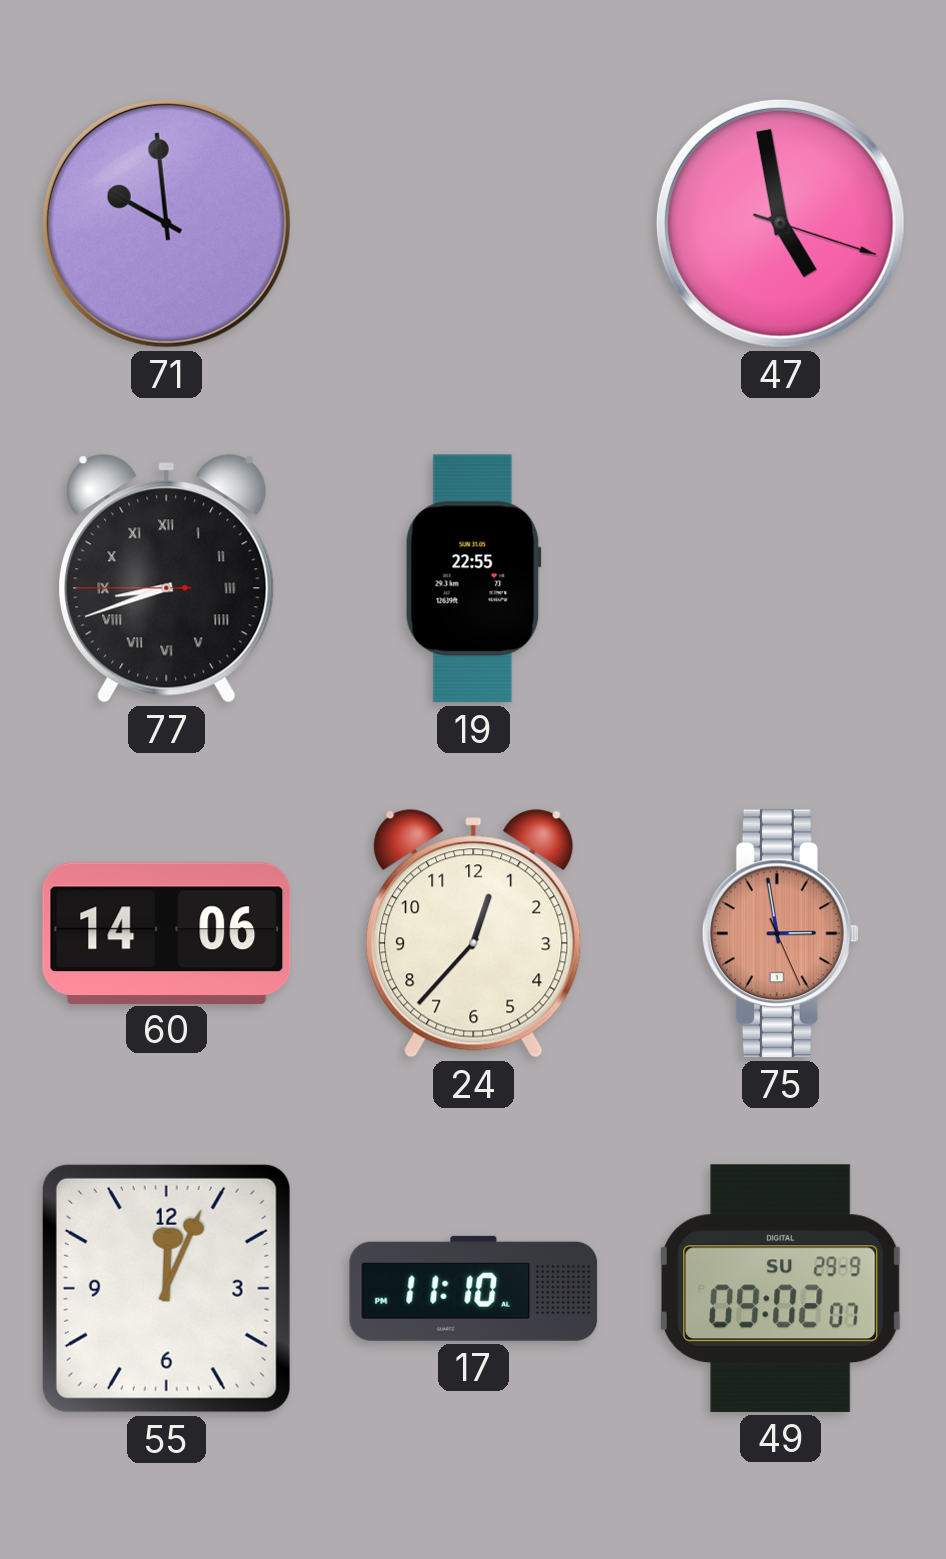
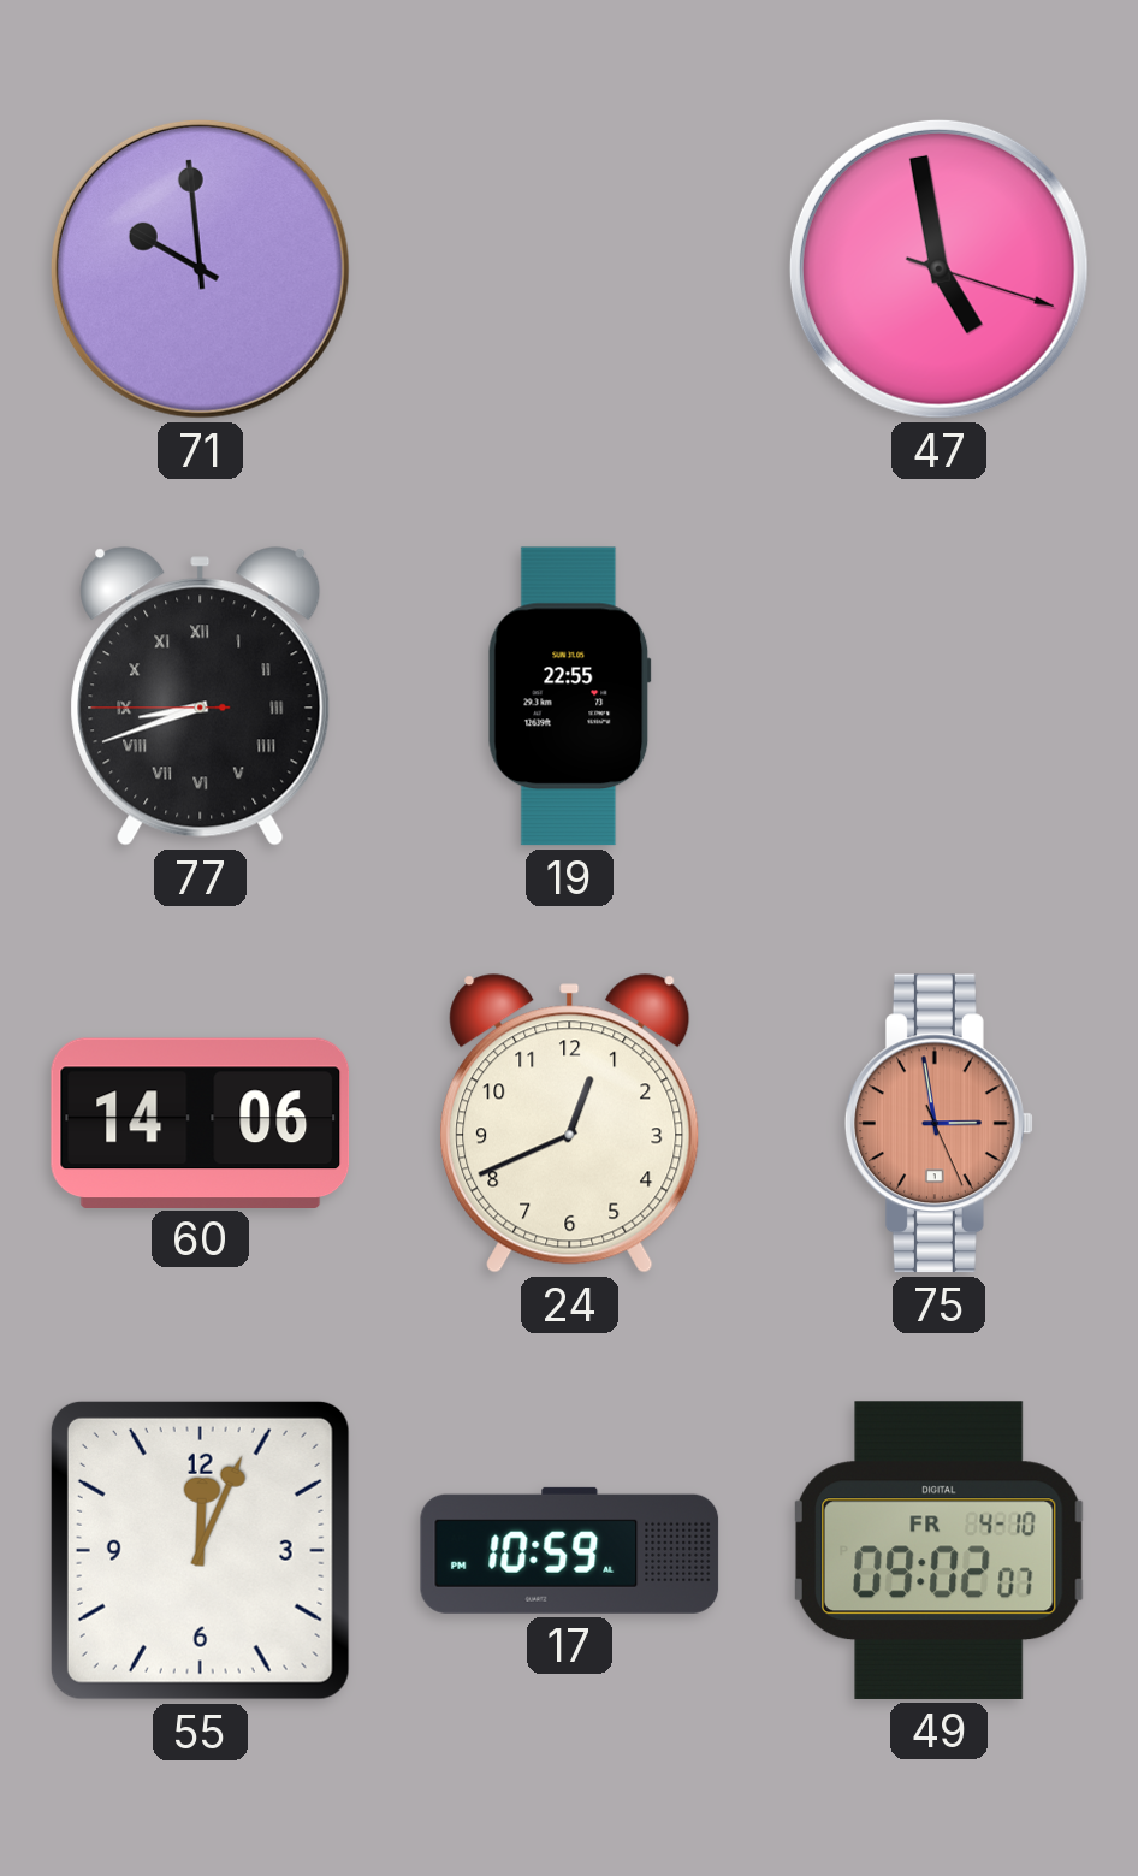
24: 12:37 -> 12:41
17: 11:10 -> 10:59
49 date: SU 29-9 -> FR 4-10
